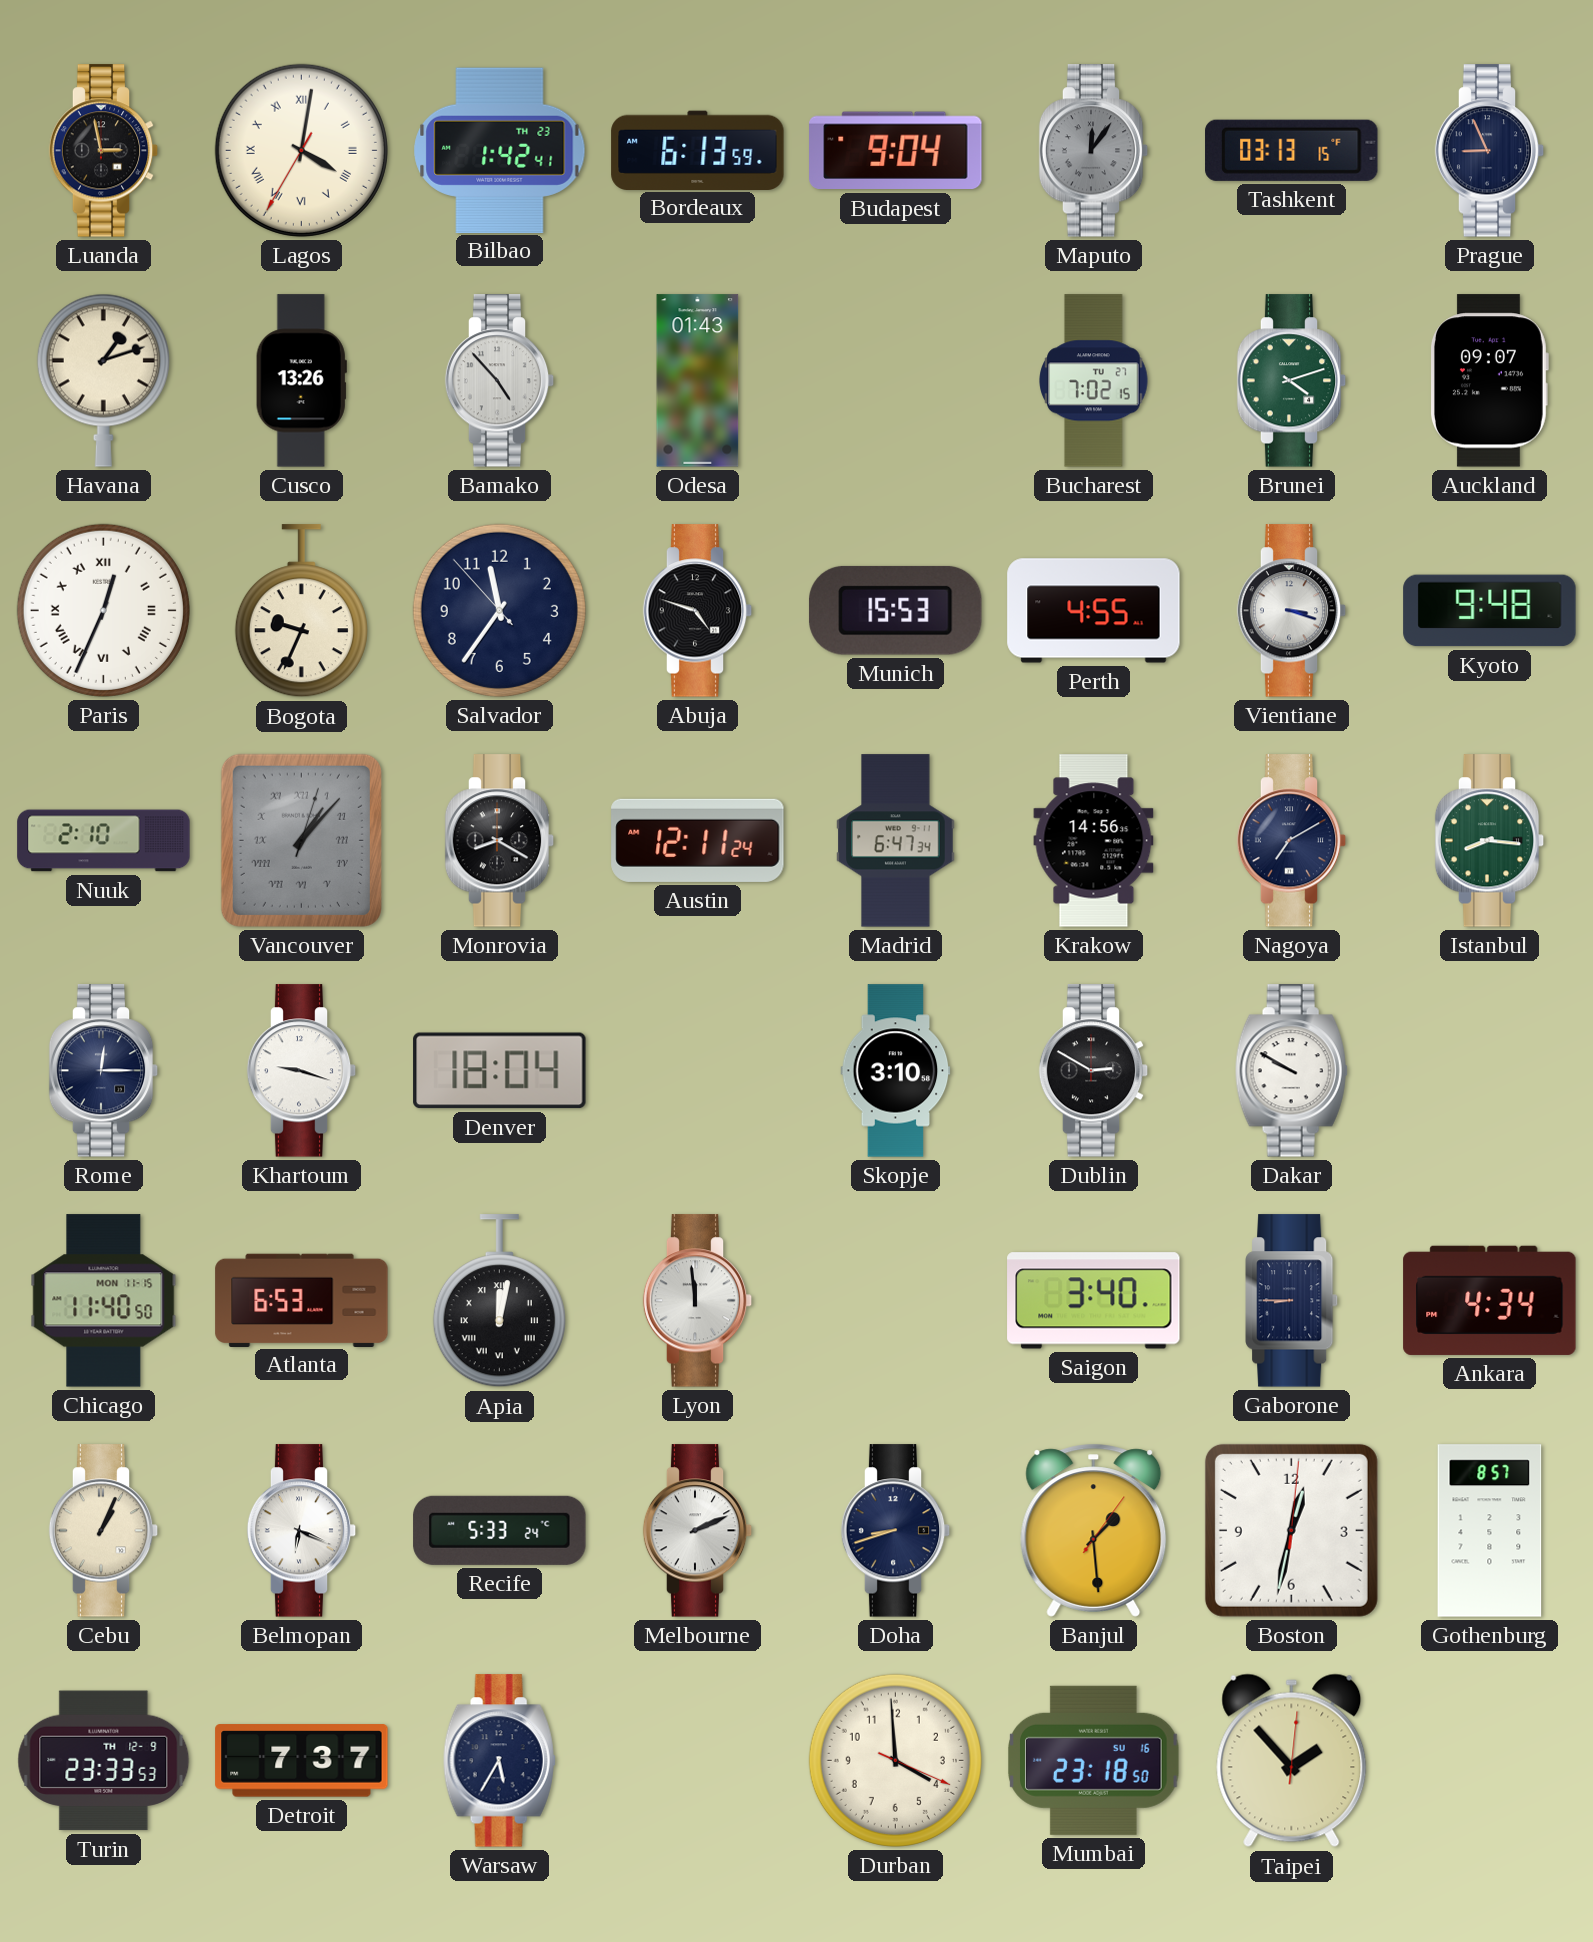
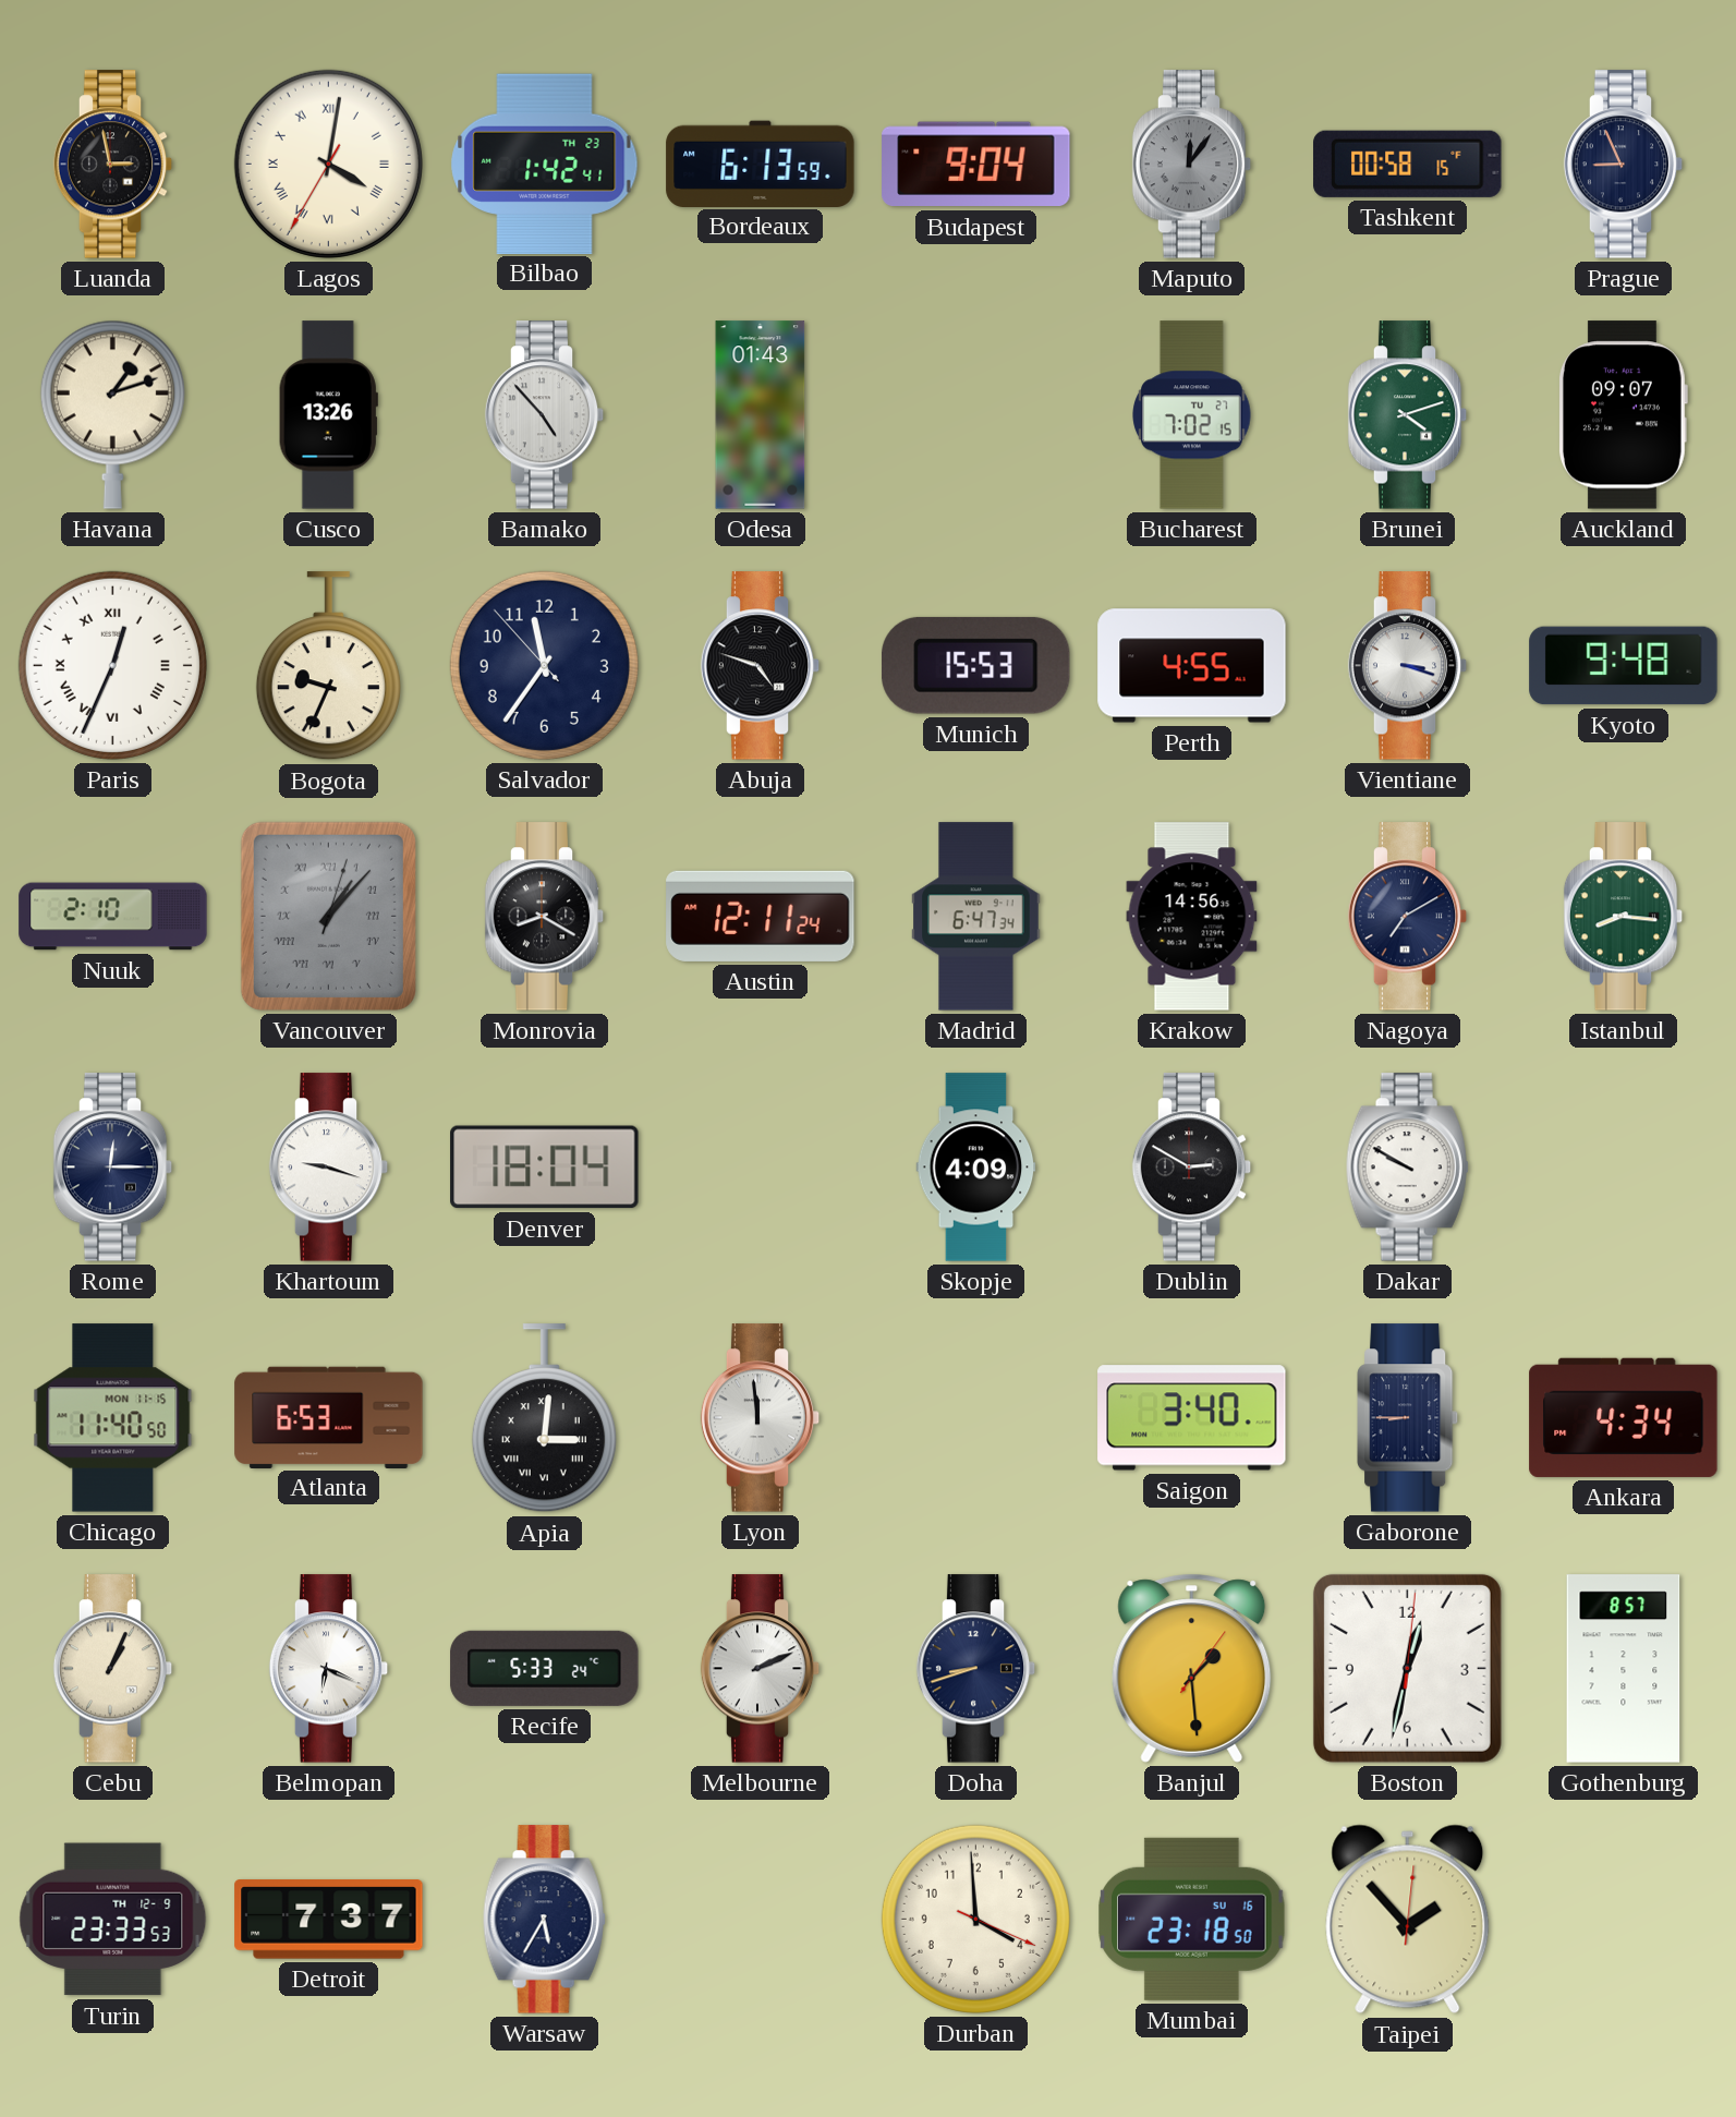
Tashkent: 03:13 -> 00:58
Skopje: 3:10 -> 4:09
Apia: 12:02 -> 3:01
